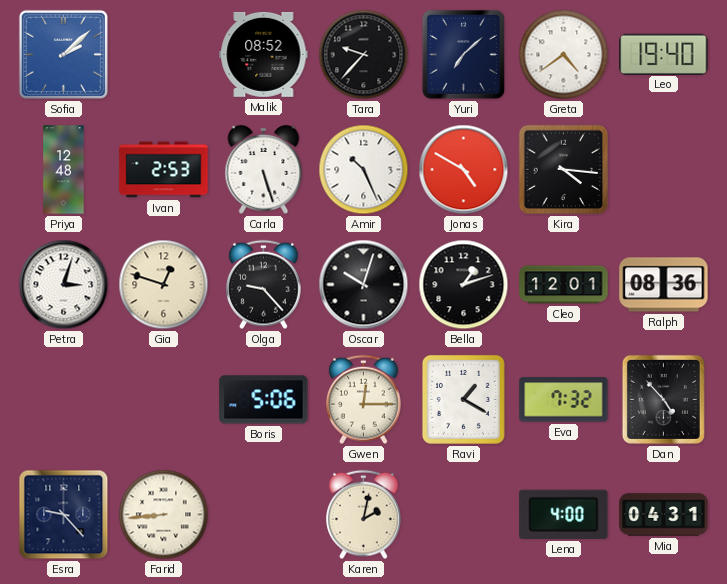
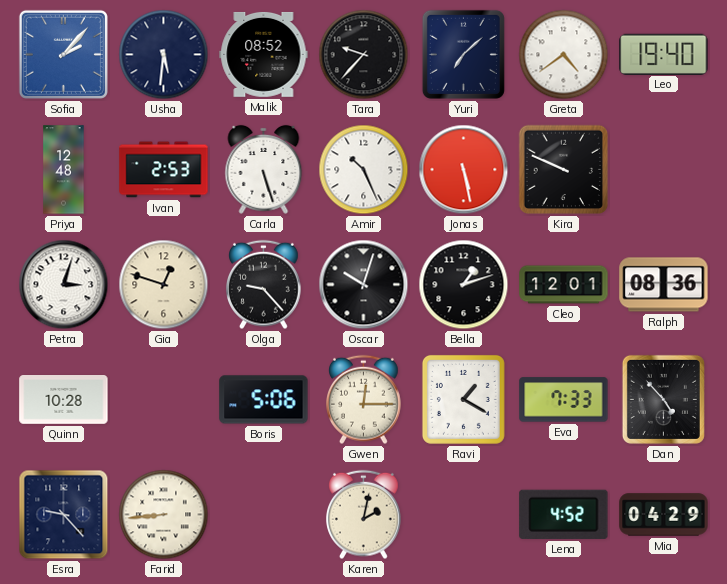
Sofia: 2:08 -> 2:07
Usha: none -> 5:31
Jonas: 4:50 -> 5:28
Kira: 4:16 -> 9:49
Quinn: none -> 10:28
Eva: 7:32 -> 7:33
Lena: 4:00 -> 4:52
Mia: 04:31 -> 04:29
